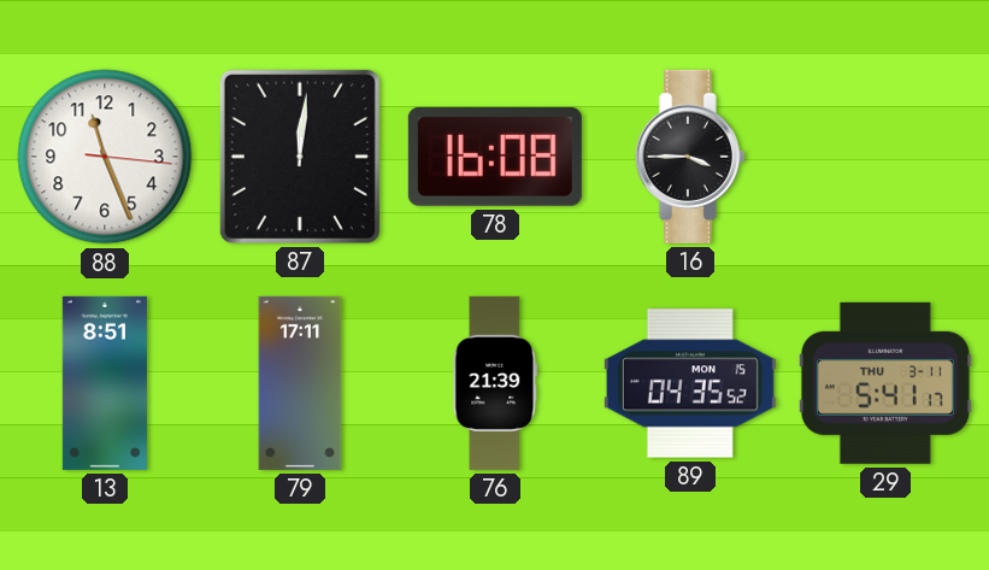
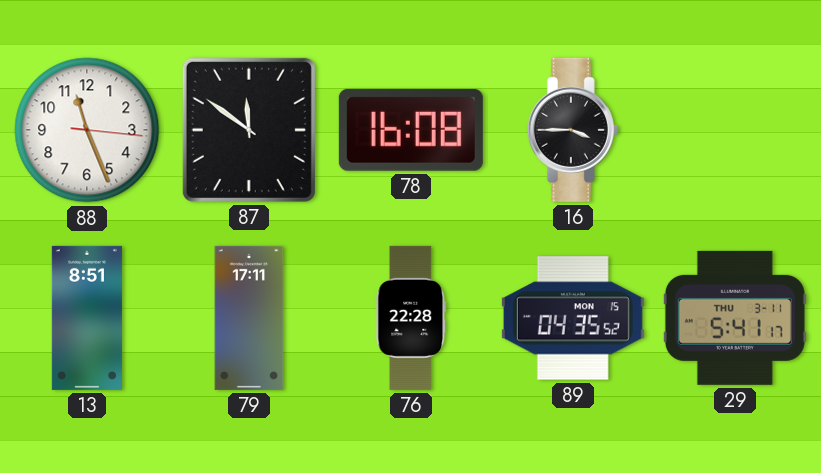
87: 12:01 -> 11:51
76: 21:39 -> 22:28
